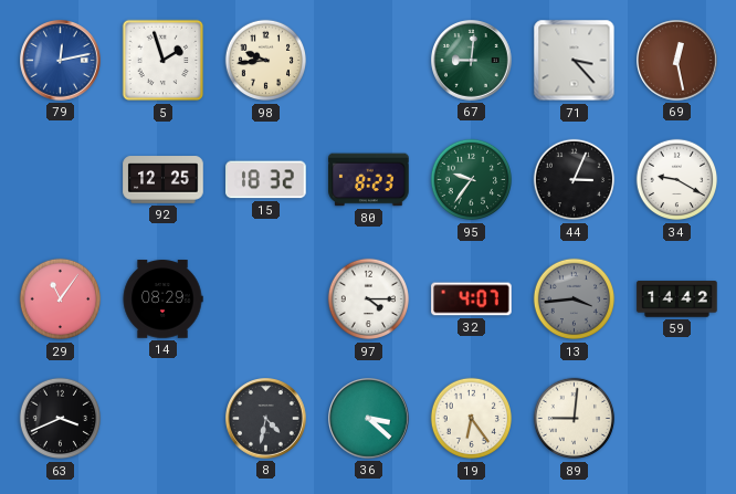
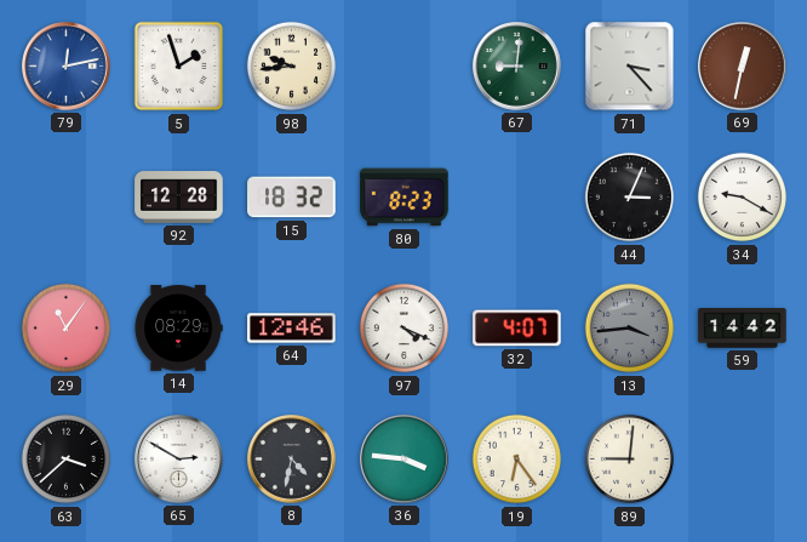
69: 12:28 -> 12:32
92: 12:25 -> 12:28
95: 9:36 -> none
64: none -> 12:46
97: 4:15 -> 4:19
63: 3:41 -> 3:38
65: none -> 2:50
36: 3:22 -> 3:46
